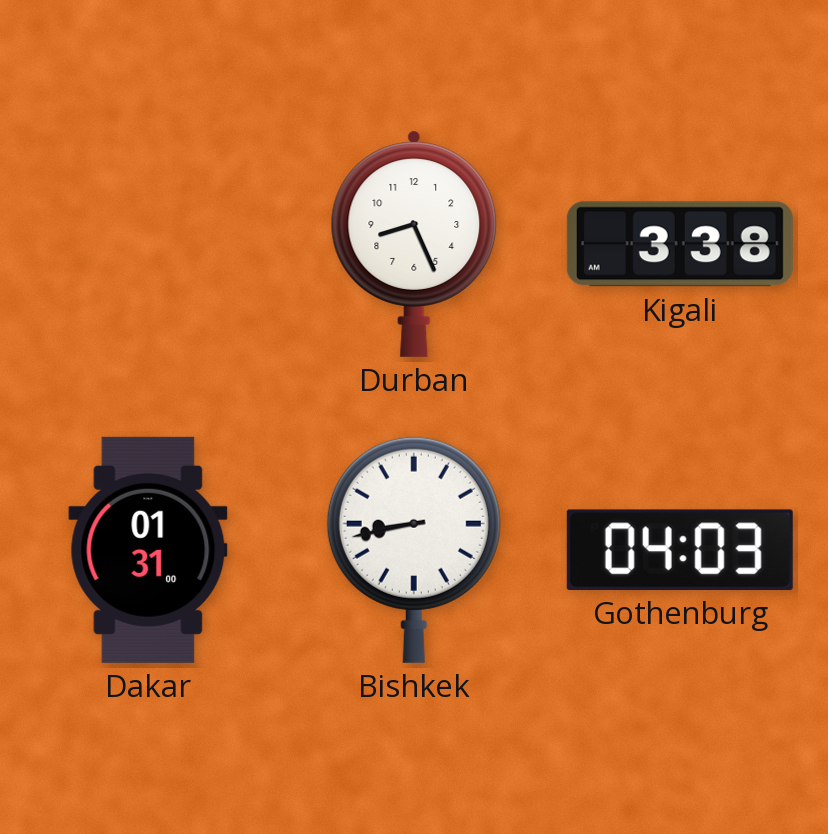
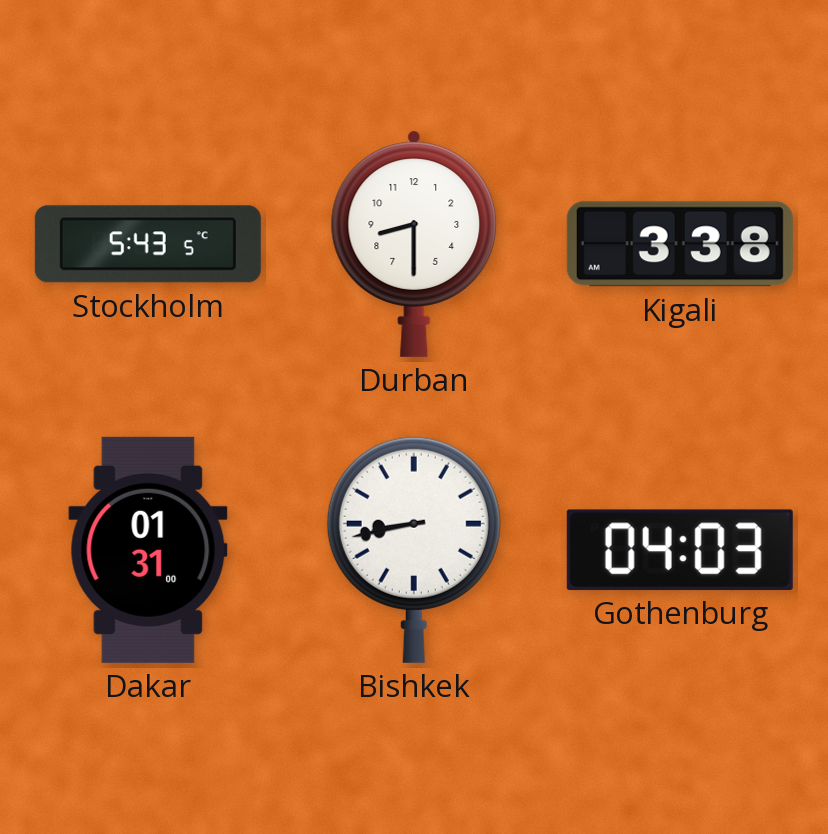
Stockholm: none -> 5:43
Durban: 8:26 -> 8:30
